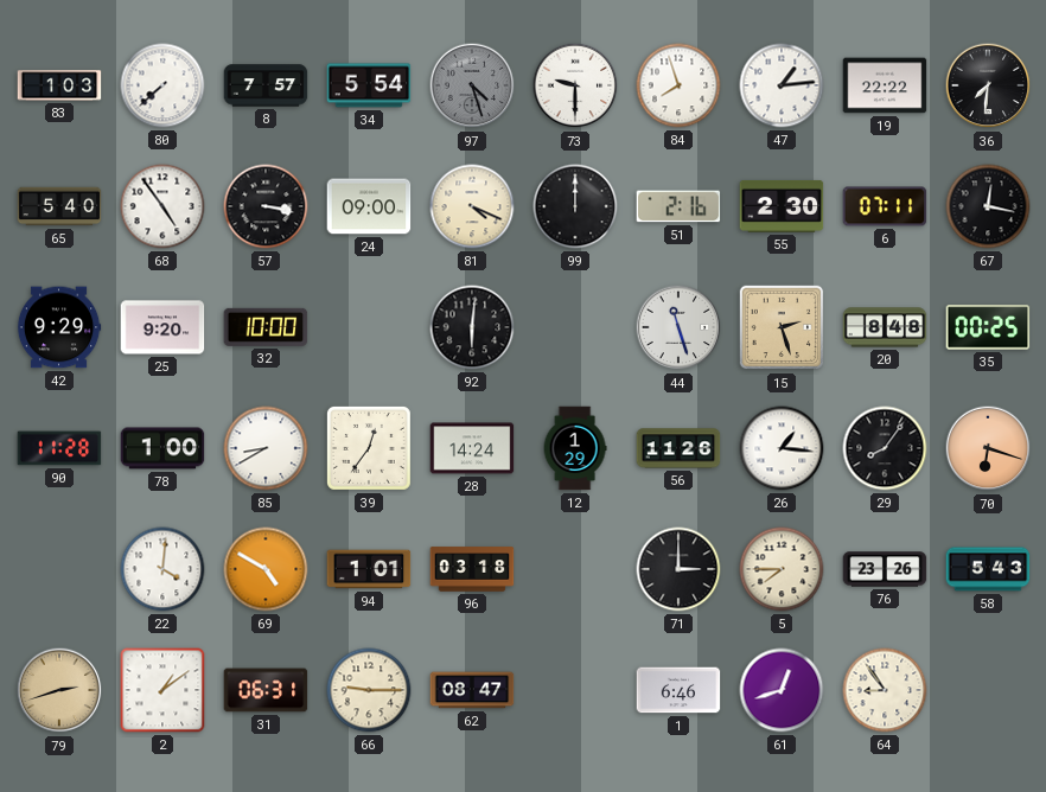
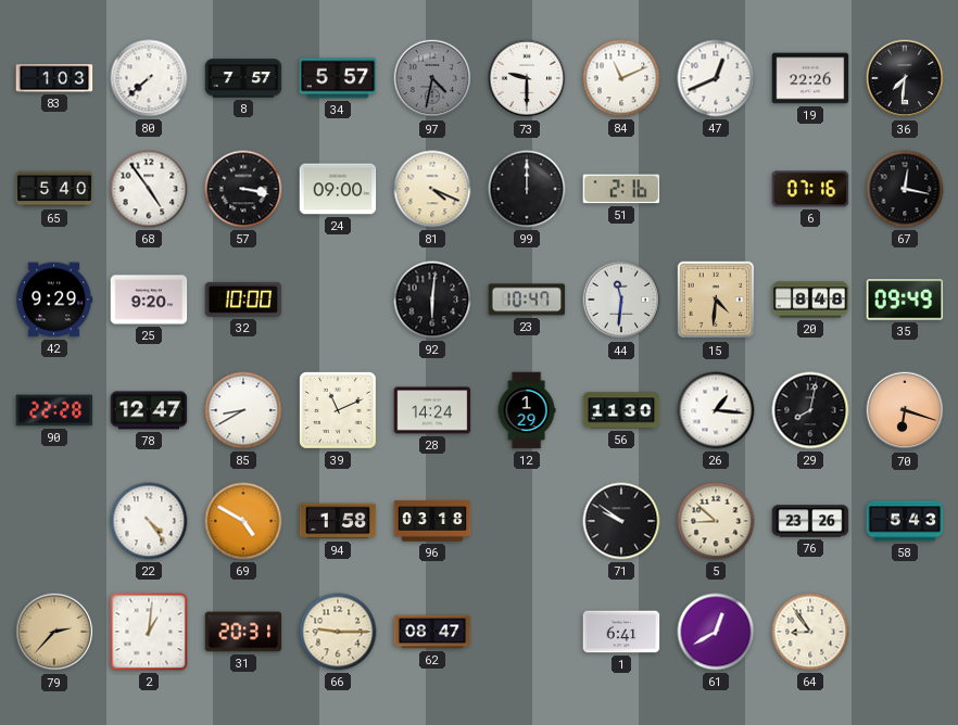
34: 5:54 -> 5:57
97: 4:27 -> 4:32
84: 7:57 -> 11:11
47: 1:14 -> 12:41
19: 22:22 -> 22:26
55: 2:30 -> none
6: 07:11 -> 07:16
23: none -> 10:47
44: 11:27 -> 11:31
15: 2:27 -> 4:31
35: 00:25 -> 09:49
90: 11:28 -> 22:28
78: 1:00 -> 12:47
39: 12:36 -> 11:11
56: 11:26 -> 11:30
29: 8:06 -> 8:02
22: 4:01 -> 4:24
94: 1:01 -> 1:58
71: 3:00 -> 9:51
5: 7:45 -> 8:52
79: 2:42 -> 2:37
2: 1:09 -> 1:01
31: 06:31 -> 20:31
1: 6:46 -> 6:41
61: 12:42 -> 12:40
